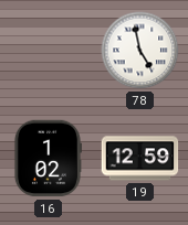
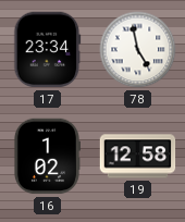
17: none -> 23:34
19: 12:59 -> 12:58
